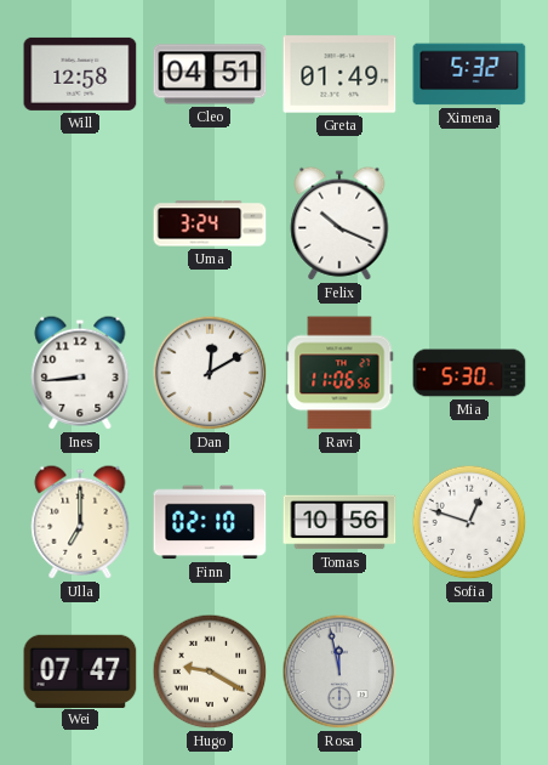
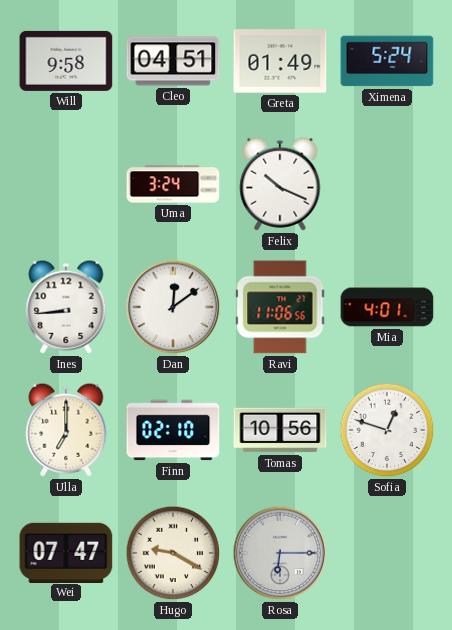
Will: 12:58 -> 9:58
Ximena: 5:32 -> 5:24
Dan: 12:10 -> 12:09
Mia: 5:30 -> 4:01
Rosa: 11:58 -> 6:15
